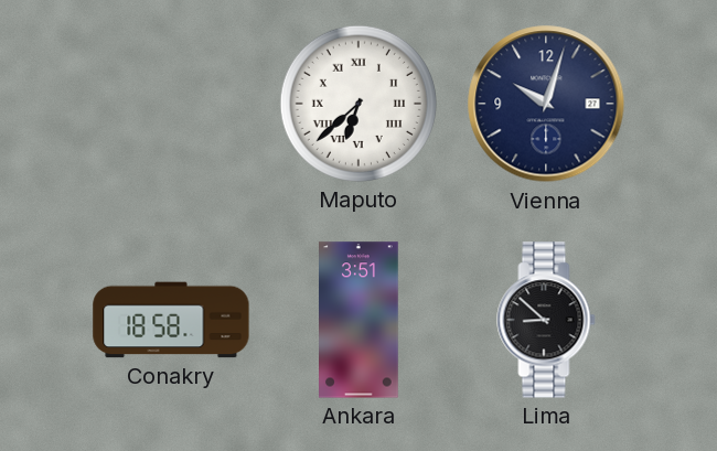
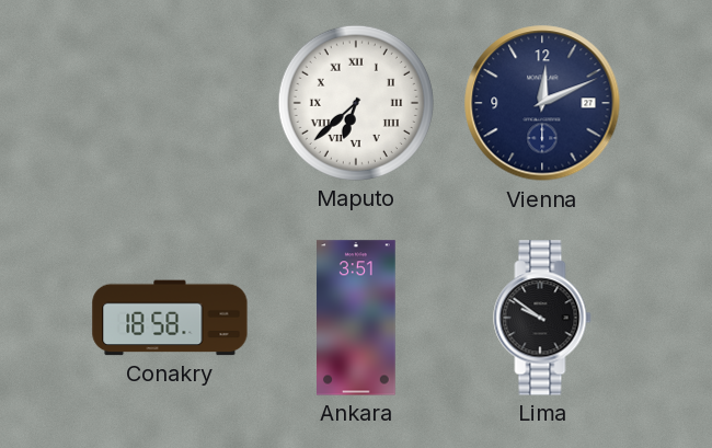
Vienna: 10:03 -> 12:11
Lima: 8:52 -> 9:51
